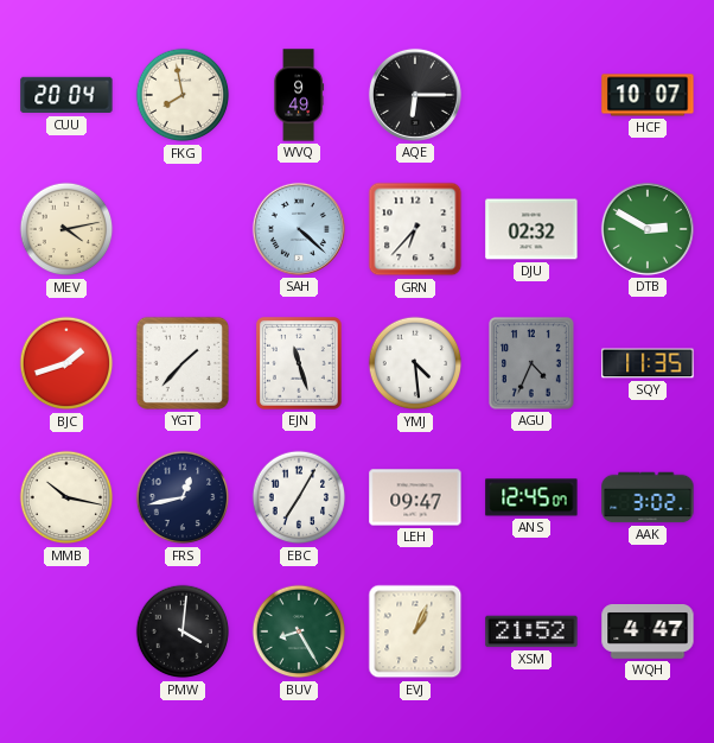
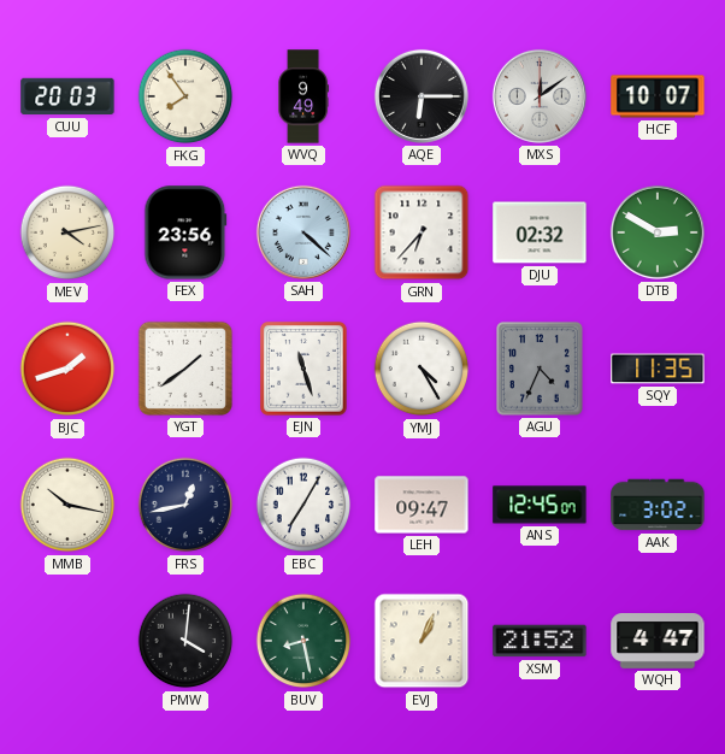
CUU: 20:04 -> 20:03
FKG: 7:58 -> 7:54
MXS: none -> 12:09
FEX: none -> 23:56
YGT: 1:37 -> 1:39
YMJ: 4:29 -> 4:25
BUV: 8:25 -> 8:28
